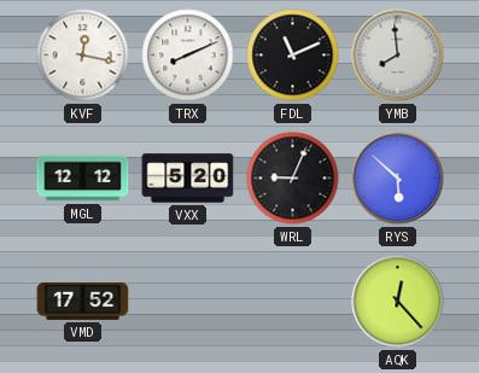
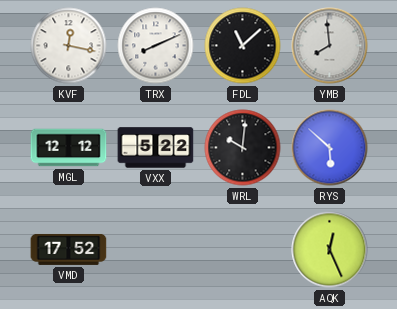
FDL: 11:11 -> 11:08
VXX: 5:20 -> 5:22
WRL: 9:04 -> 10:01
AQK: 12:23 -> 12:26
